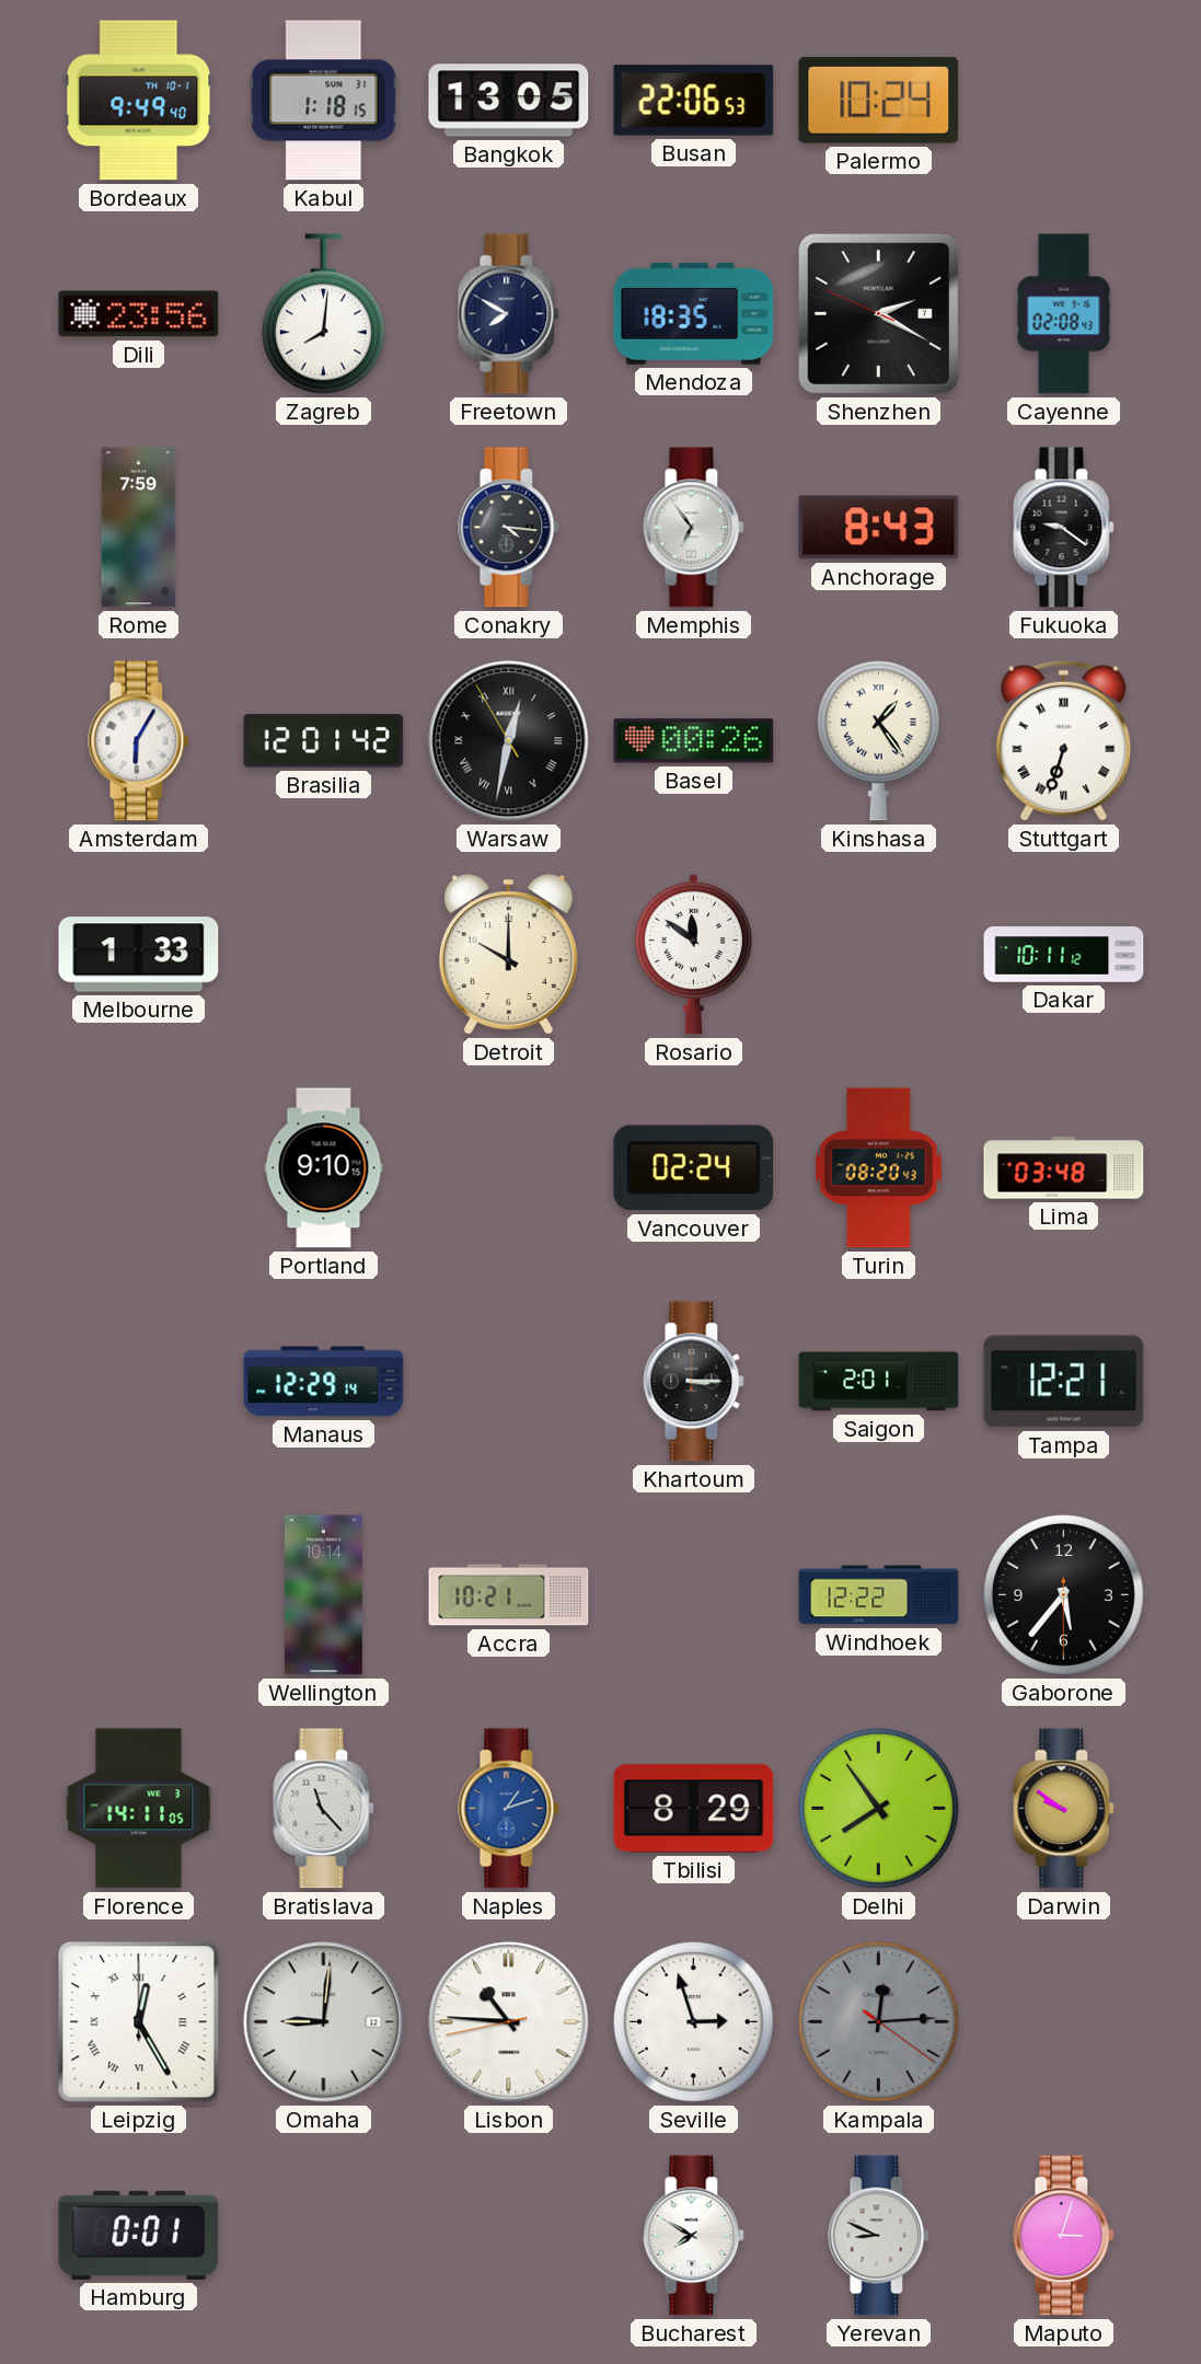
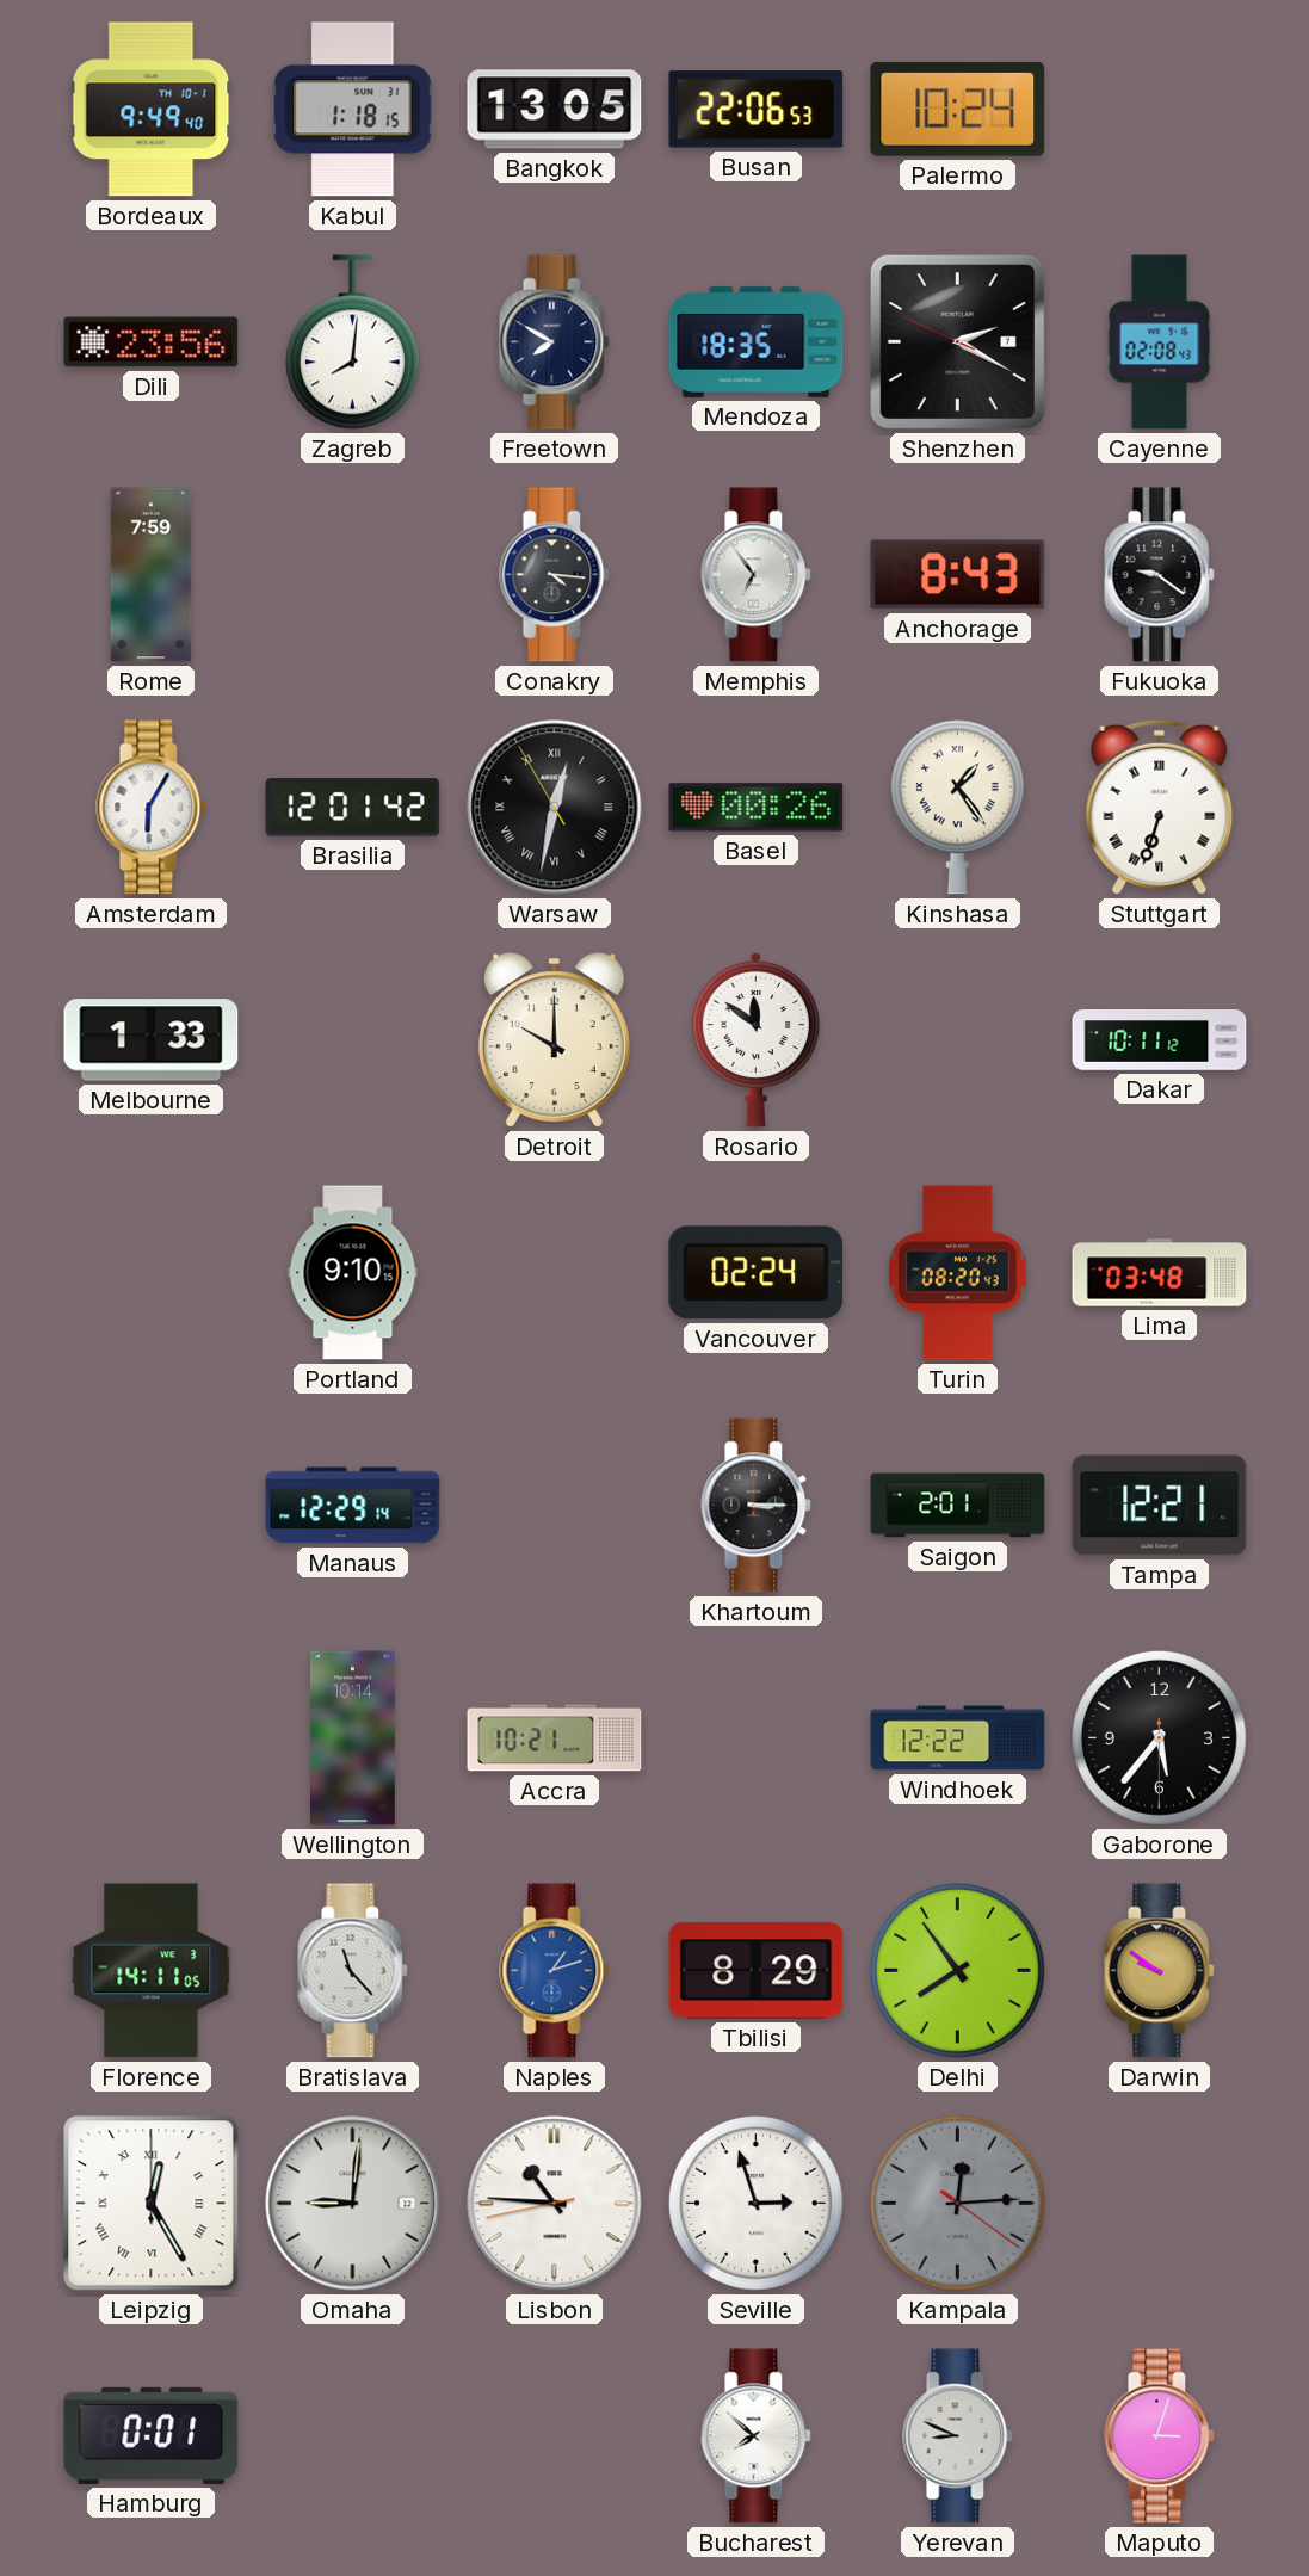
Bucharest: 7:50 -> 7:52
